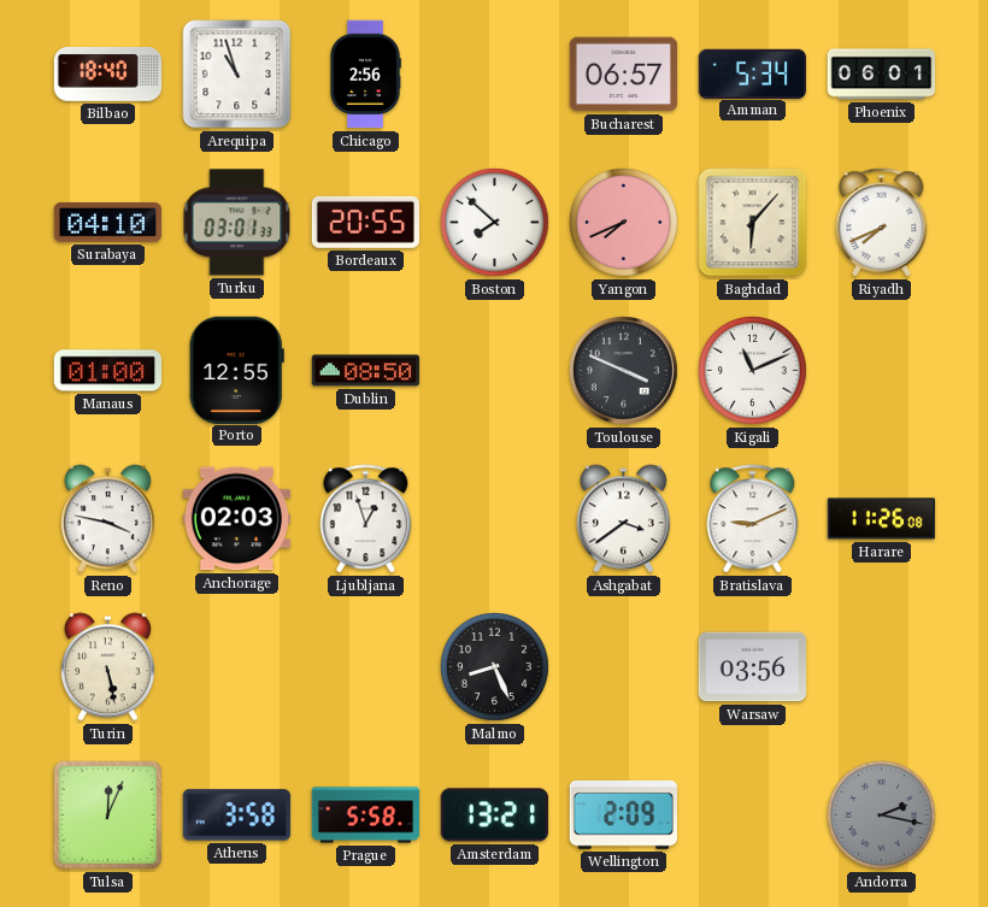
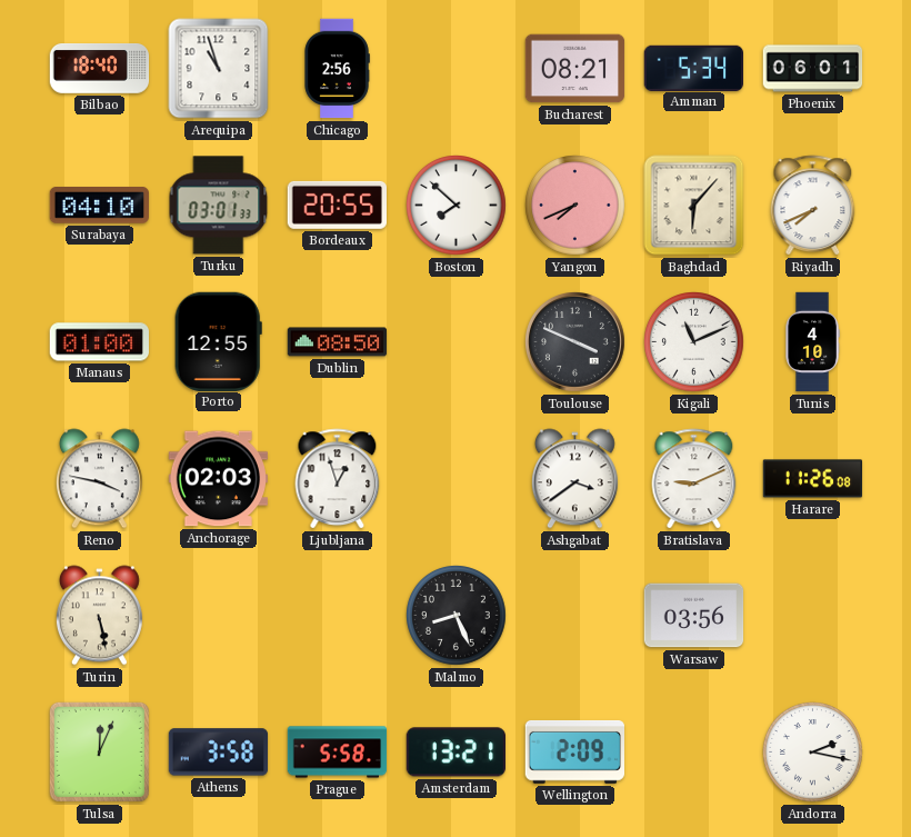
Bucharest: 06:57 -> 08:21
Tunis: none -> 4:10
Andorra dial: grey -> white
